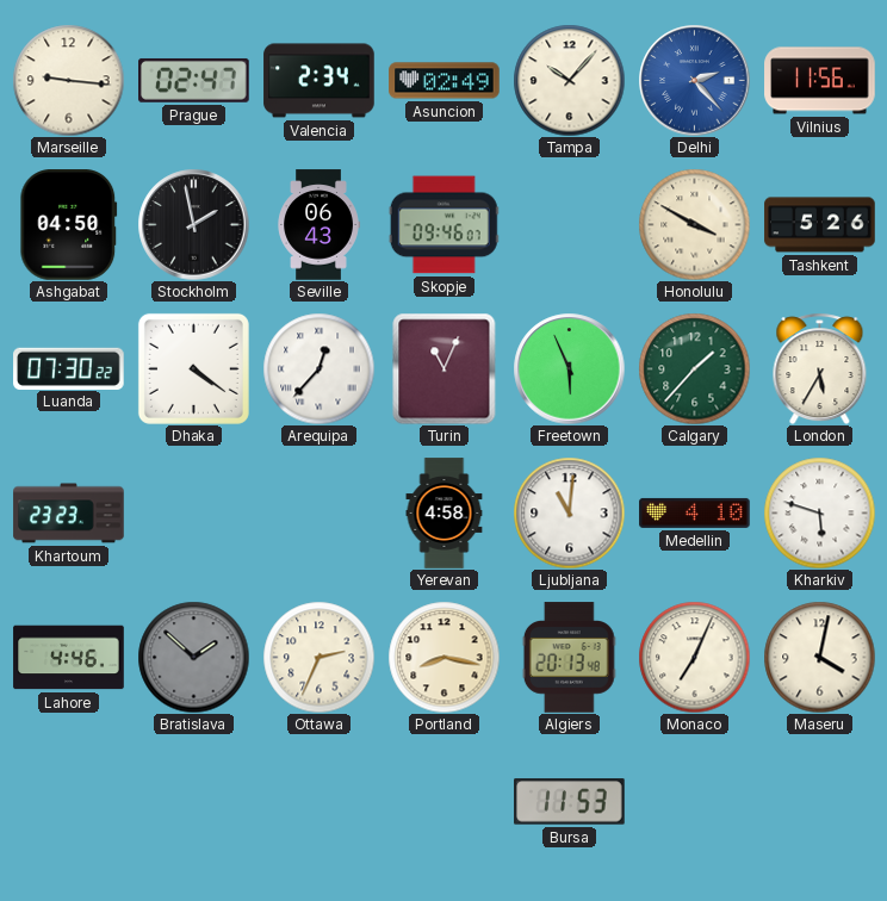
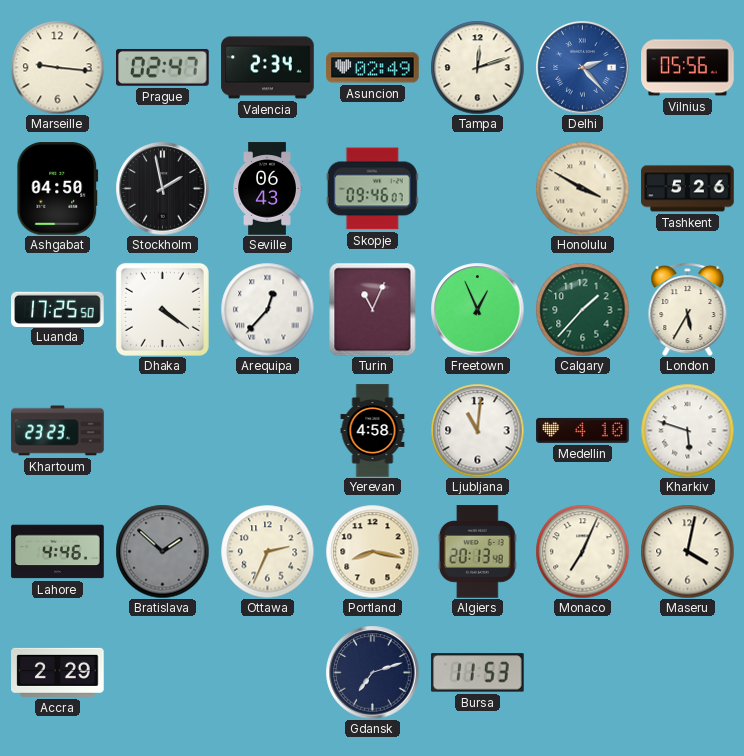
Tampa: 10:07 -> 12:12
Vilnius: 11:56 -> 05:56
Luanda: 07:30 -> 17:25
Freetown: 5:56 -> 12:56
Accra: none -> 2:29
Gdansk: none -> 7:12
